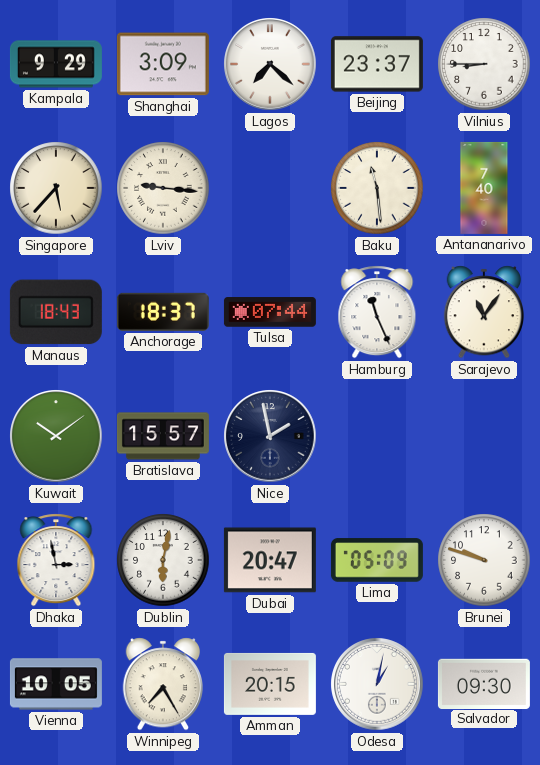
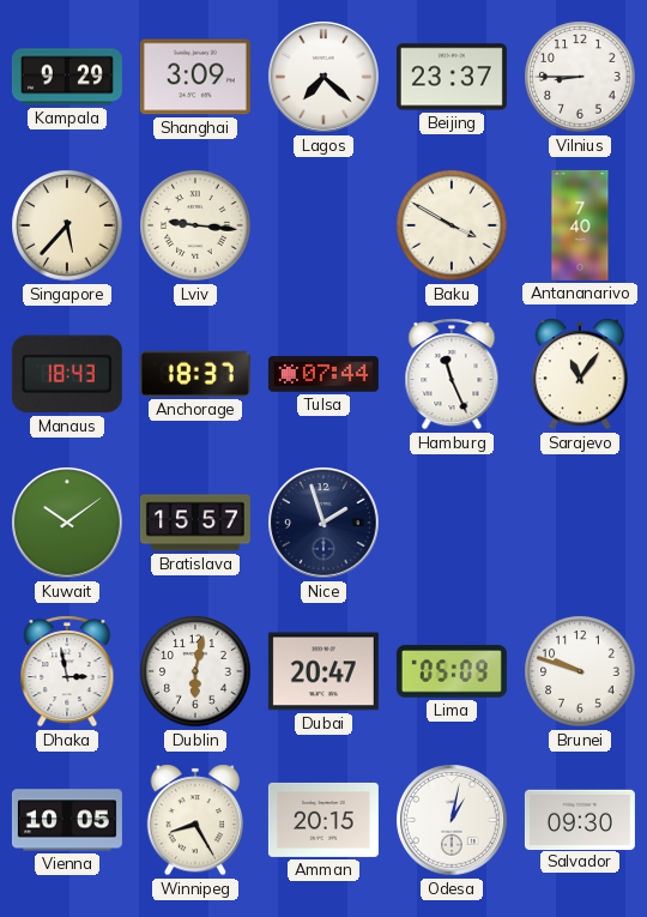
Baku: 11:29 -> 3:50
Nice: 1:58 -> 1:57
Winnipeg: 7:25 -> 8:25
